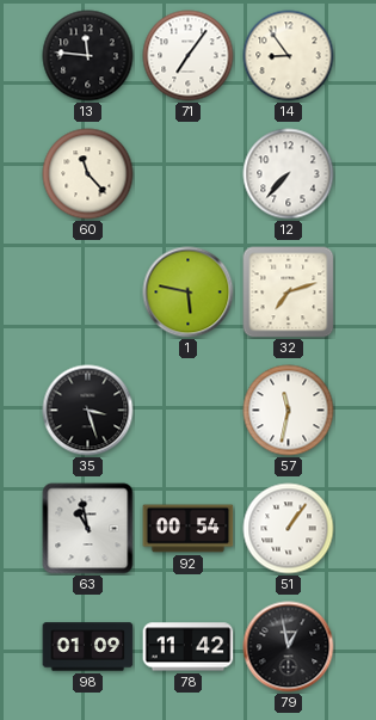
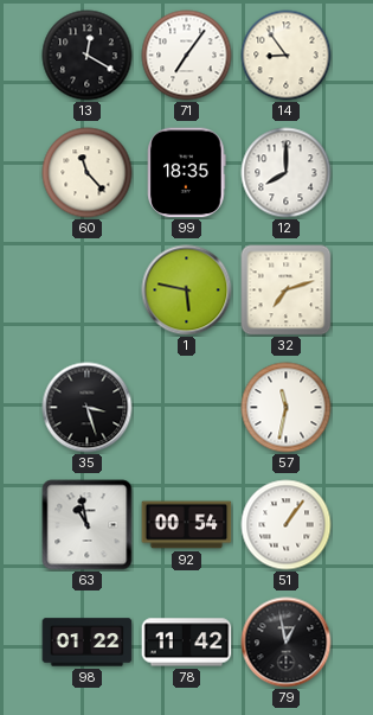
13: 11:46 -> 12:20
99: none -> 18:35
12: 7:37 -> 8:00
98: 01:09 -> 01:22
